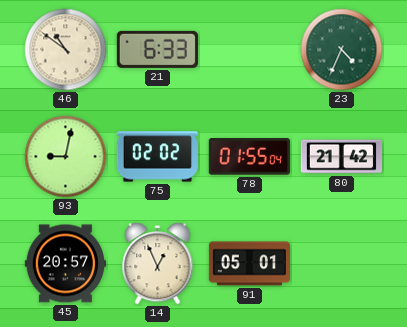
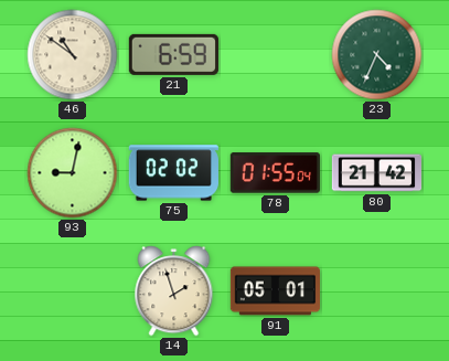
21: 6:33 -> 6:59
45: 20:57 -> none
14: 12:56 -> 1:57
